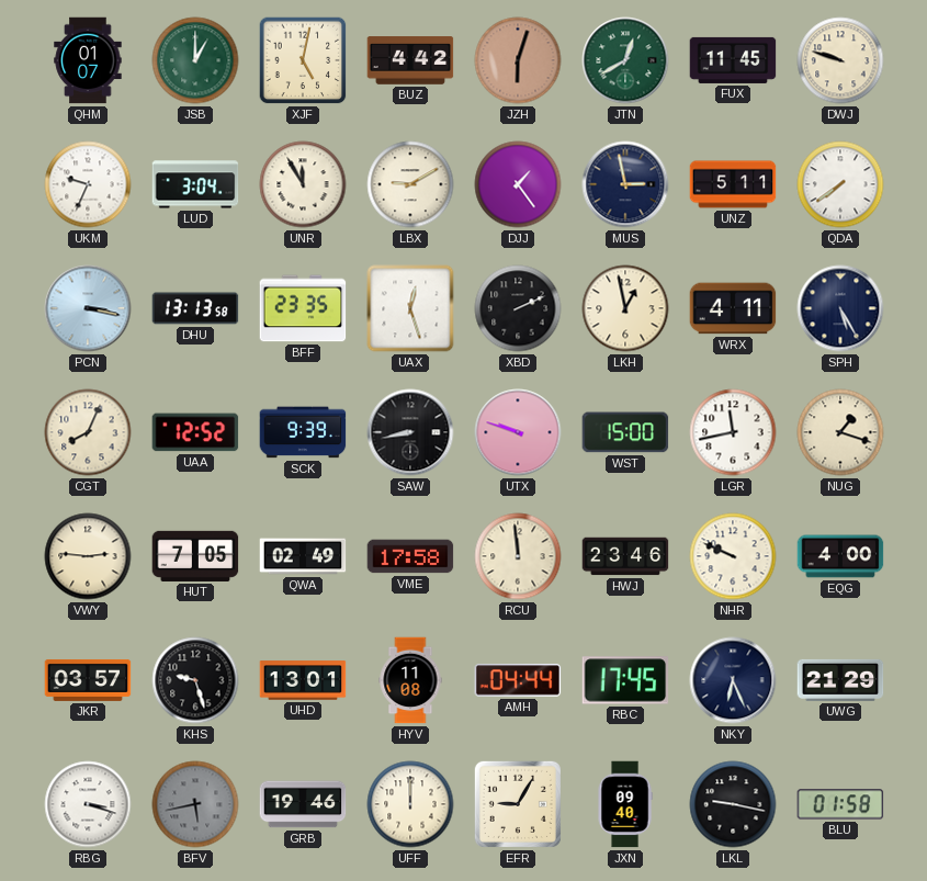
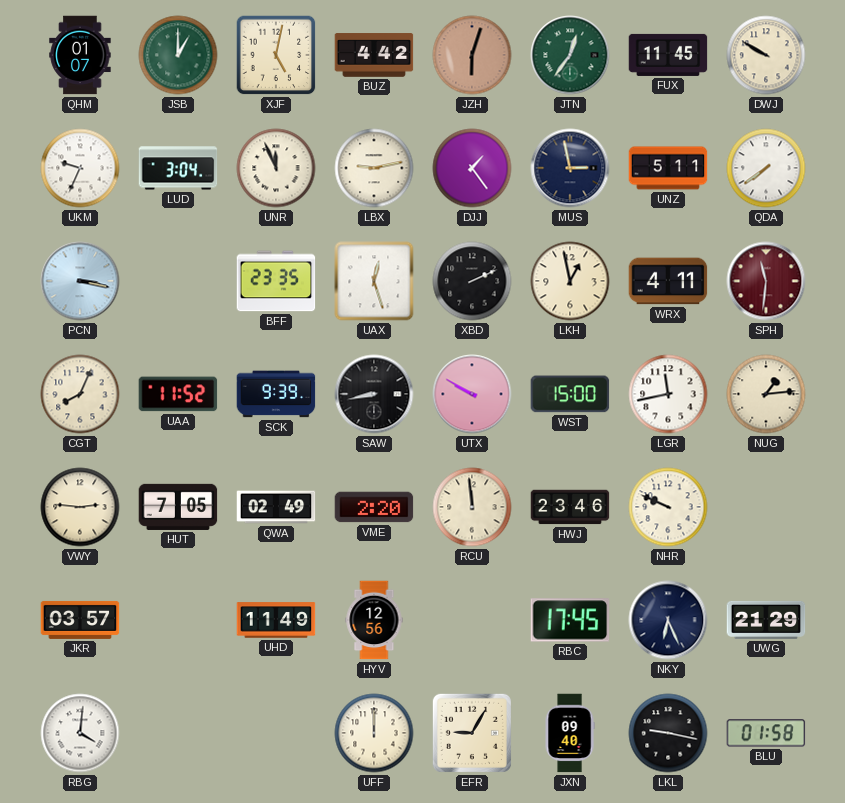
JTN: 12:40 -> 12:36
DWJ: 9:48 -> 9:50
UNR: 11:55 -> 11:56
LBX: 9:10 -> 9:13
DHU: 13:13 -> none
SPH: 5:25 -> 11:31
SPH dial: navy -> burgundy
UAA: 12:52 -> 11:52
UTX: 9:48 -> 9:50
NUG: 1:18 -> 1:14
VME: 17:58 -> 2:20
EQG: 4:00 -> none
KHS: 9:27 -> none
UHD: 13:01 -> 11:49
HYV: 11:08 -> 12:56
AMH: 04:44 -> none
RBG: 3:18 -> 4:01
BFV: 5:43 -> none
GRB: 19:46 -> none
